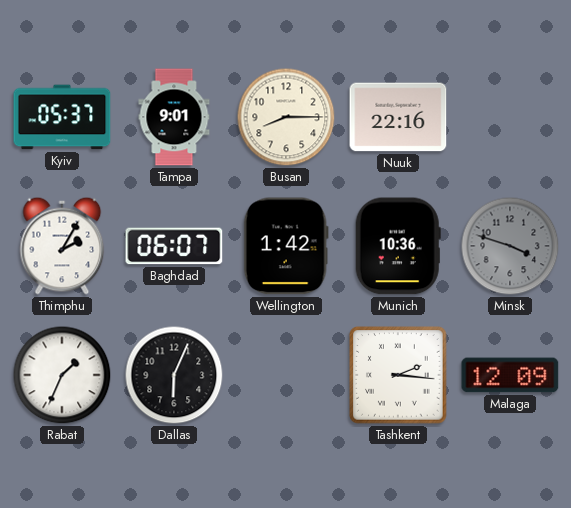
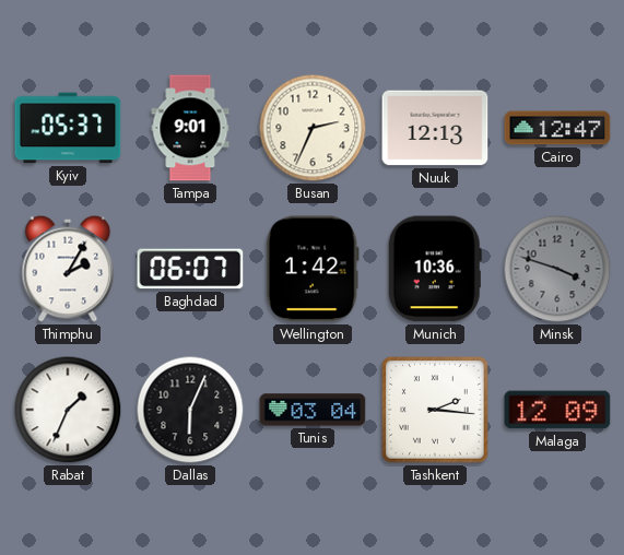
Busan: 8:15 -> 2:34
Nuuk: 22:16 -> 12:13
Cairo: none -> 12:47
Tunis: none -> 03:04
